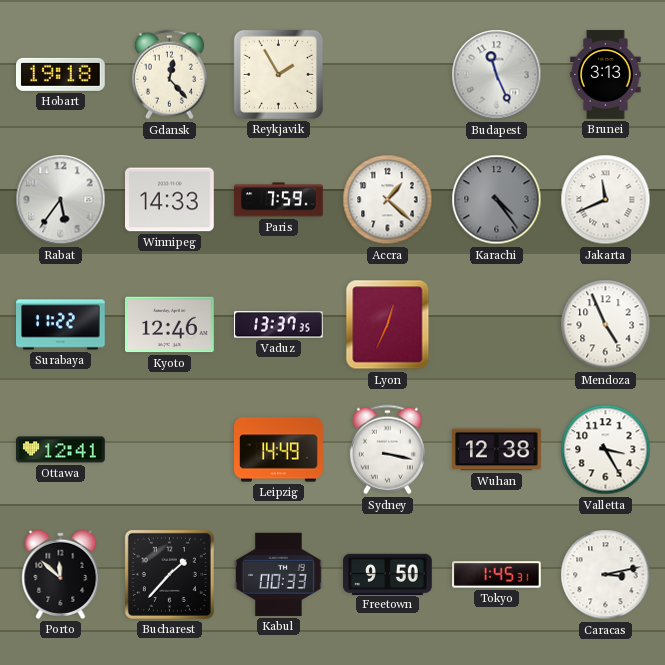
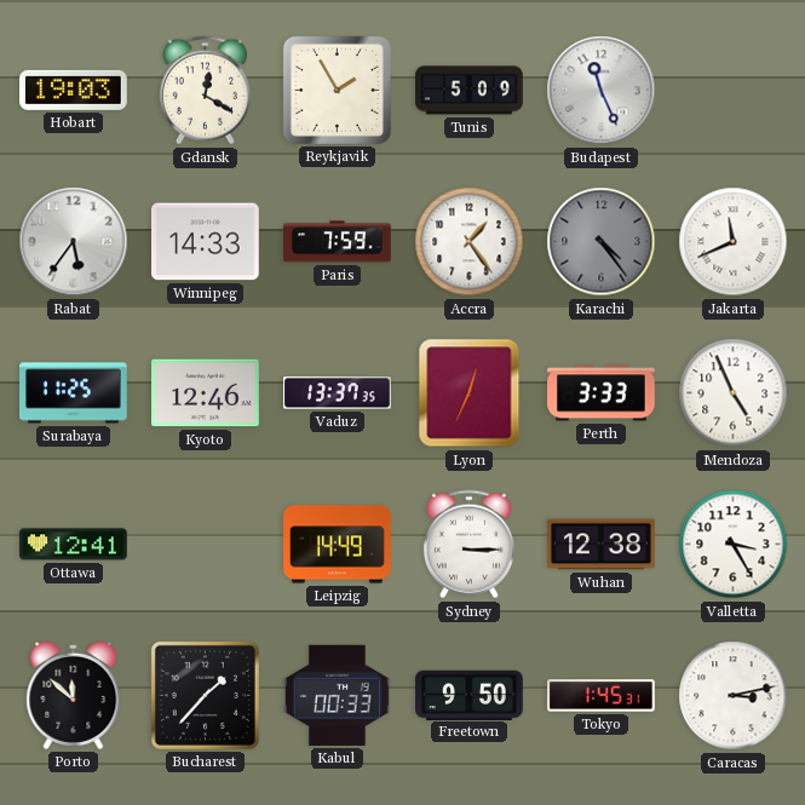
Hobart: 19:18 -> 19:03
Gdansk: 12:23 -> 12:20
Tunis: none -> 5:09
Brunei: 3:13 -> none
Accra: 1:22 -> 1:24
Surabaya: 11:22 -> 11:25
Perth: none -> 3:33
Sydney: 3:17 -> 3:15
